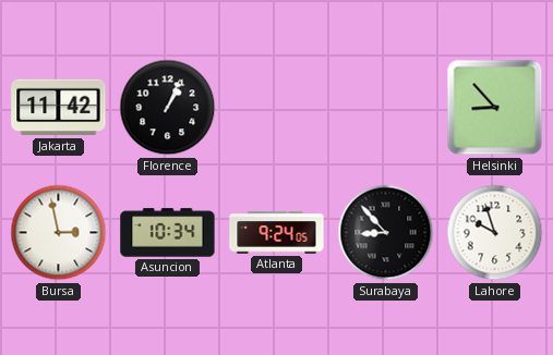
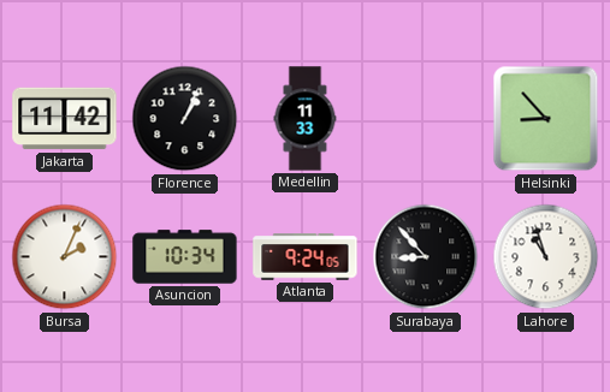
Medellin: none -> 11:33
Bursa: 2:58 -> 2:04
Lahore: 9:57 -> 10:57
